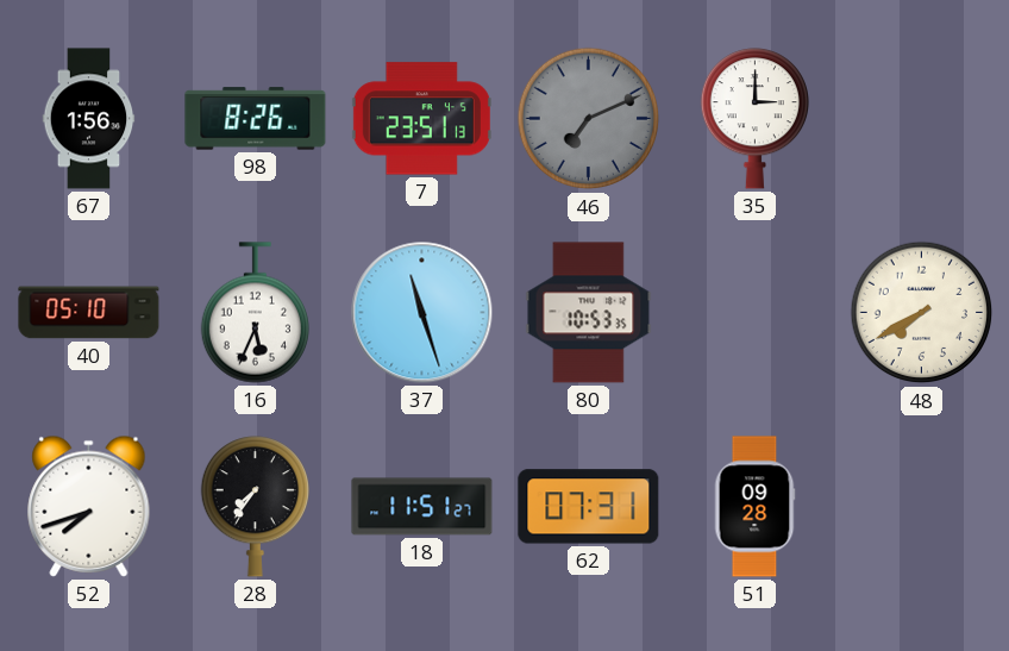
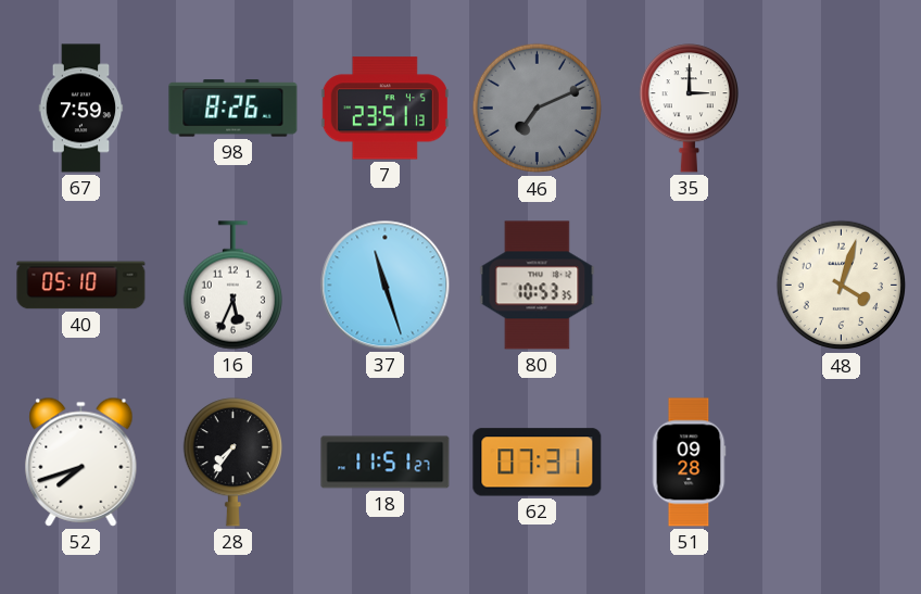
67: 1:56 -> 7:59
48: 7:40 -> 4:03
